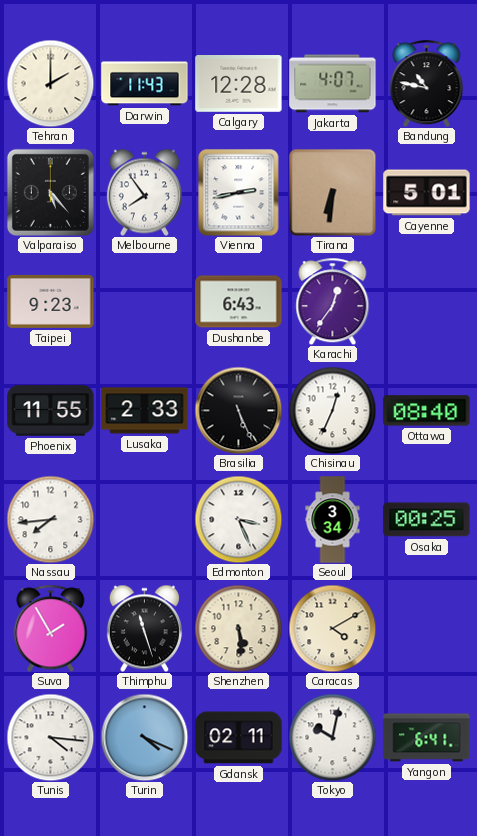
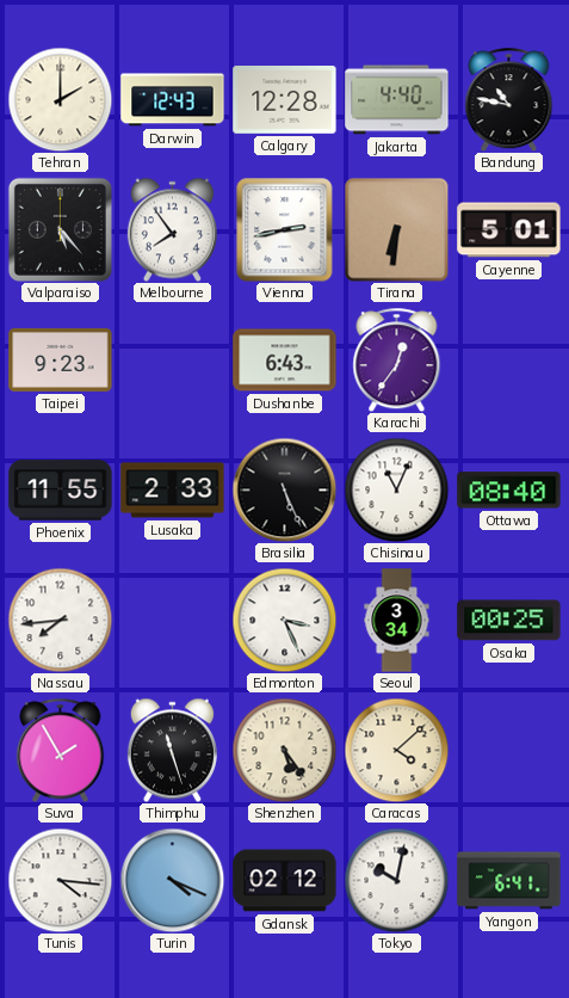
Darwin: 11:43 -> 12:43
Jakarta: 4:07 -> 4:40
Chisinau: 12:34 -> 11:04
Shenzhen: 5:29 -> 5:24
Caracas: 4:10 -> 4:08
Gdansk: 02:11 -> 02:12
